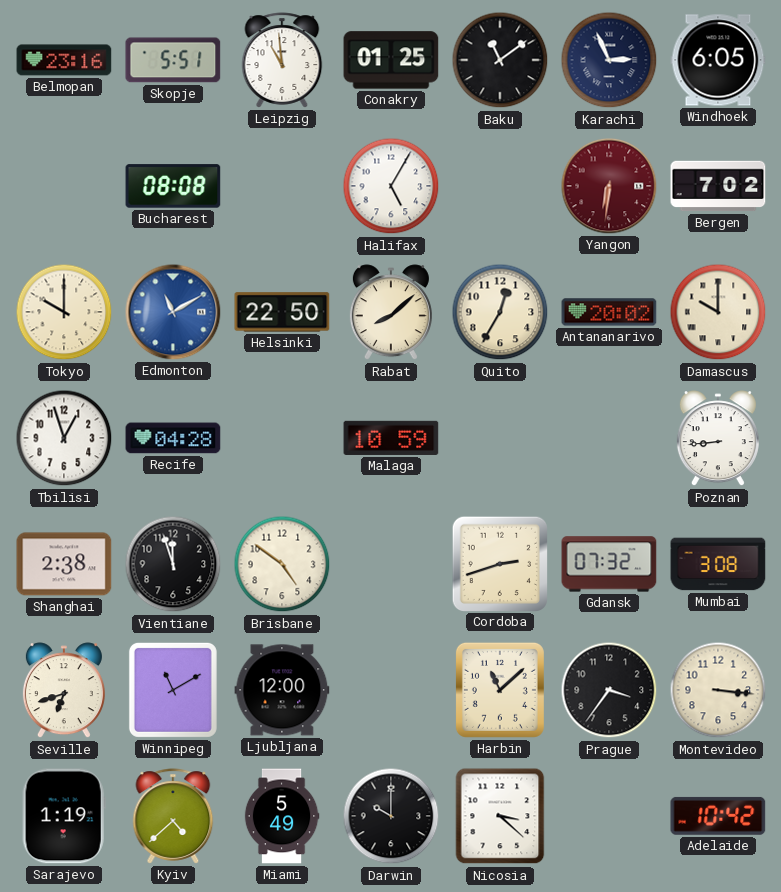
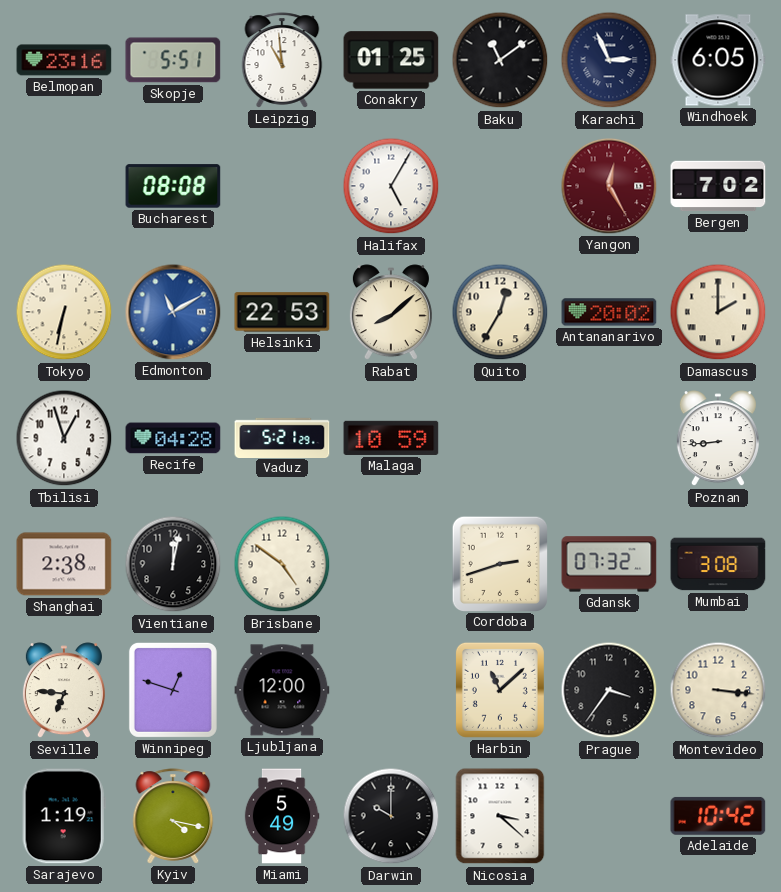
Yangon: 6:31 -> 12:25
Tokyo: 10:00 -> 6:32
Helsinki: 22:50 -> 22:53
Damascus: 10:00 -> 2:00
Vaduz: none -> 5:21
Vientiane: 11:57 -> 12:02
Seville: 6:42 -> 6:46
Winnipeg: 11:10 -> 12:48
Kyiv: 4:38 -> 4:17
